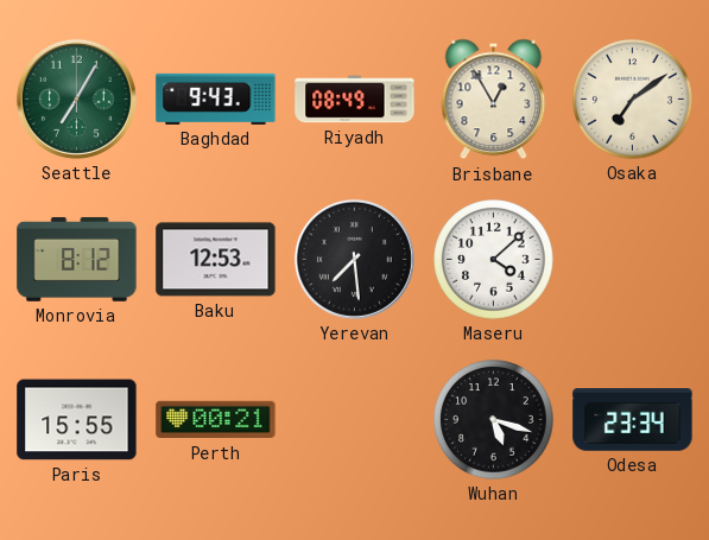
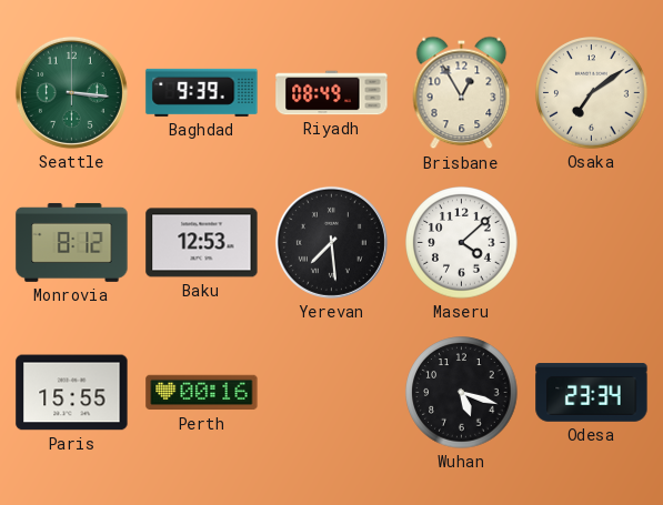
Seattle: 7:05 -> 3:16
Baghdad: 9:43 -> 9:39
Perth: 00:21 -> 00:16
